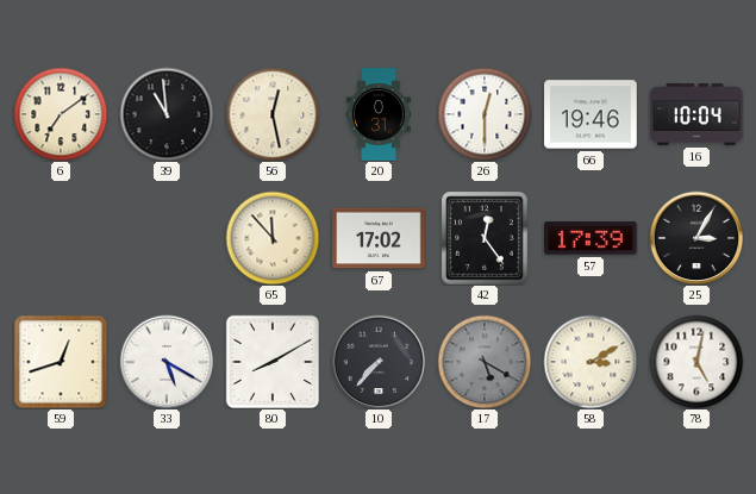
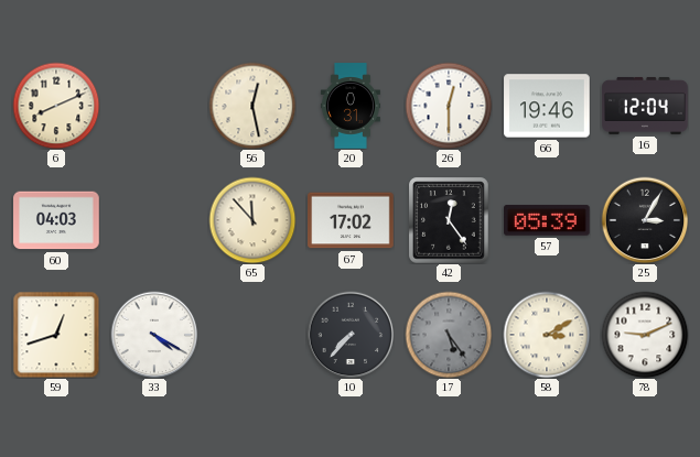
6: 7:09 -> 8:11
39: 10:59 -> none
16: 10:04 -> 12:04
60: none -> 04:03
57: 17:39 -> 05:39
33: 5:20 -> 4:20
80: 8:10 -> none
17: 5:20 -> 5:24
78: 5:02 -> 9:11
